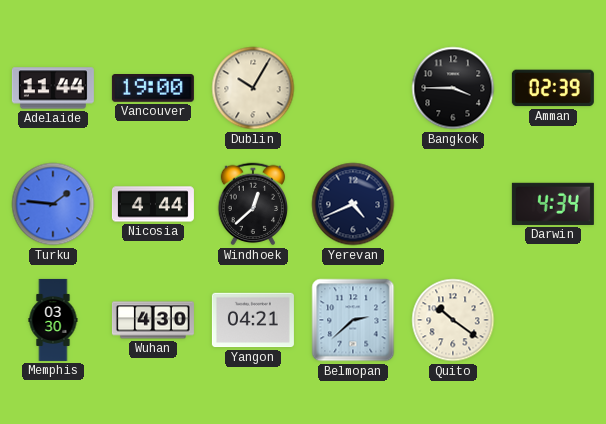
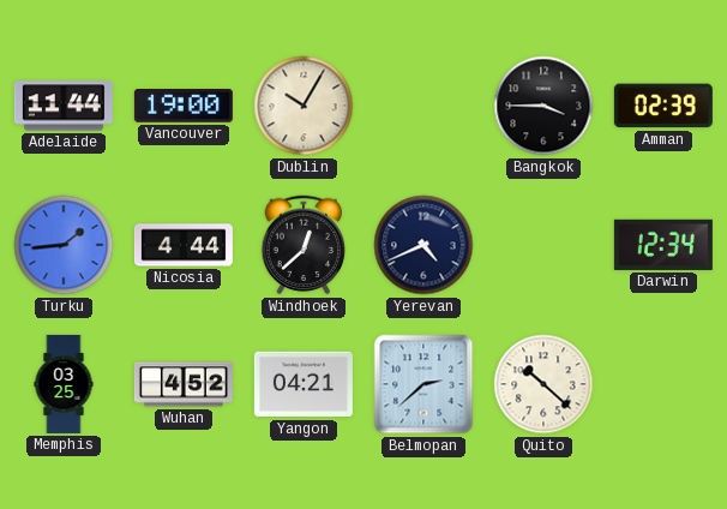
Turku: 1:46 -> 1:44
Darwin: 4:34 -> 12:34
Memphis: 03:30 -> 03:25
Wuhan: 4:30 -> 4:52
Quito: 10:21 -> 10:22
